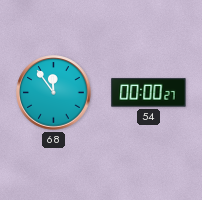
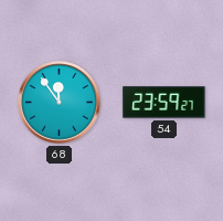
54: 00:00 -> 23:59
